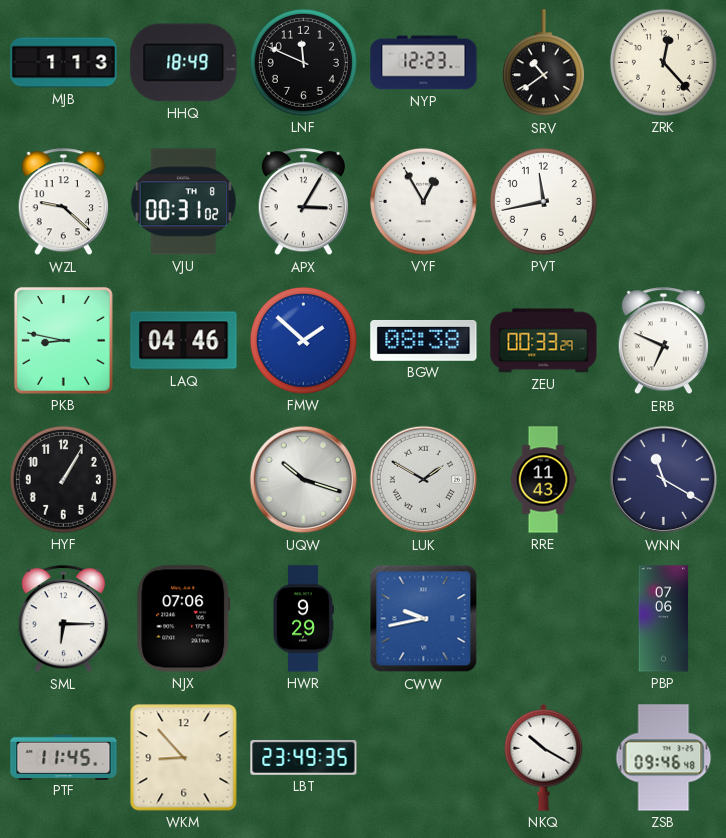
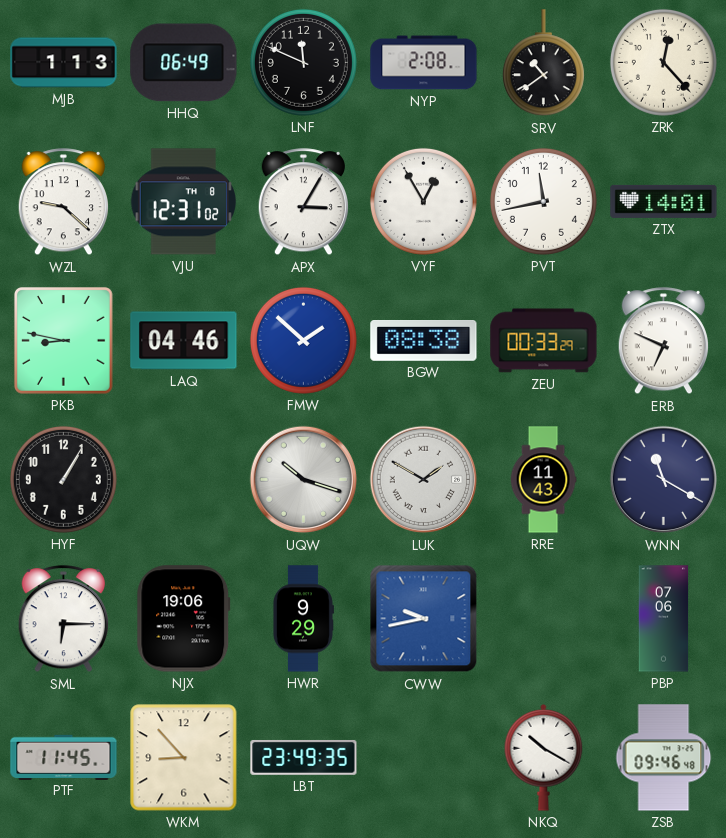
HHQ: 18:49 -> 06:49
NYP: 12:23 -> 2:08
VJU: 00:31 -> 12:31
ZTX: none -> 14:01
NJX: 07:06 -> 19:06
